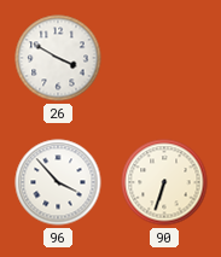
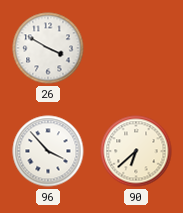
90: 6:33 -> 6:38
